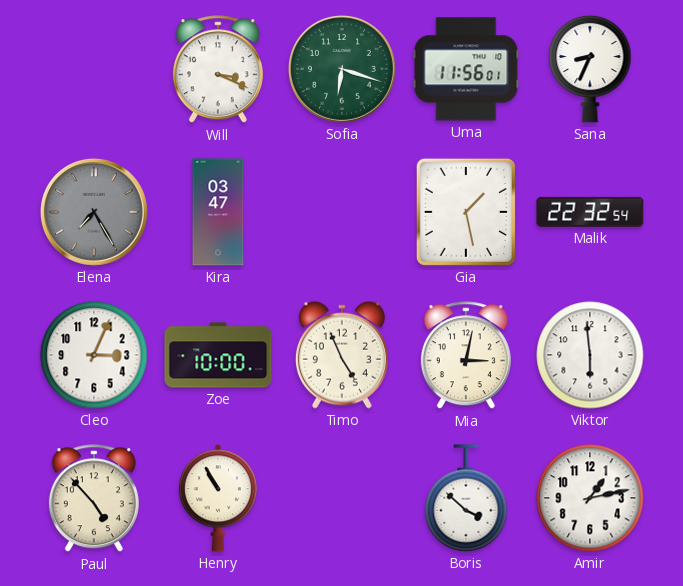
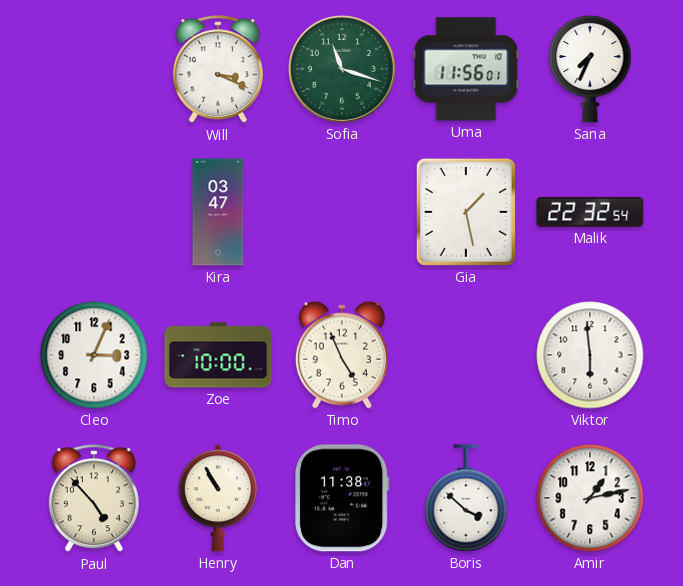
Sofia: 6:18 -> 11:18
Sana: 8:34 -> 7:34
Elena: 7:25 -> none
Mia: 3:02 -> none
Dan: none -> 11:38
